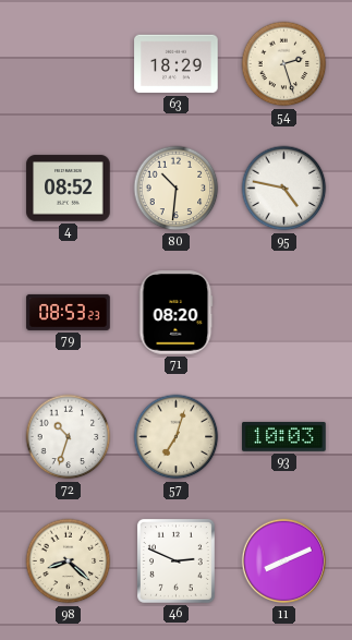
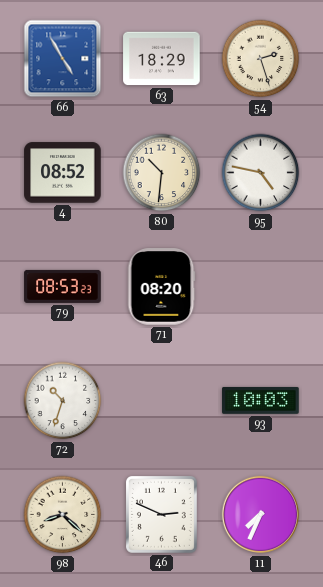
66: none -> 4:55
57: 7:03 -> none
11: 8:11 -> 7:34
